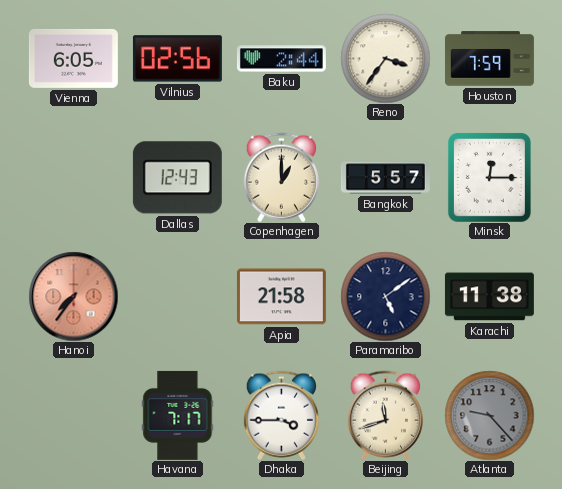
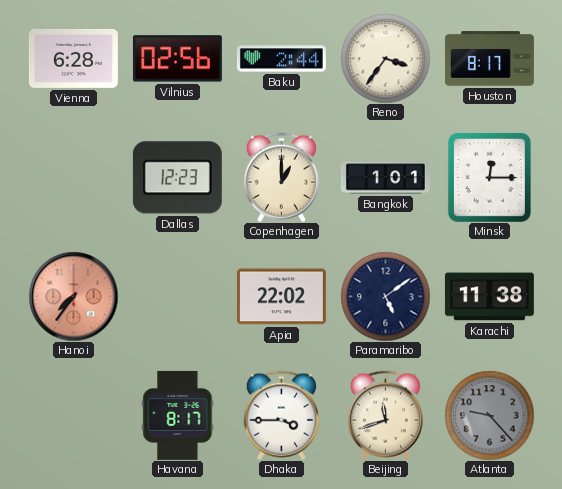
Vienna: 6:05 -> 6:28
Houston: 7:59 -> 8:17
Dallas: 12:43 -> 12:23
Bangkok: 5:57 -> 1:01
Apia: 21:58 -> 22:02
Havana: 7:17 -> 8:17
